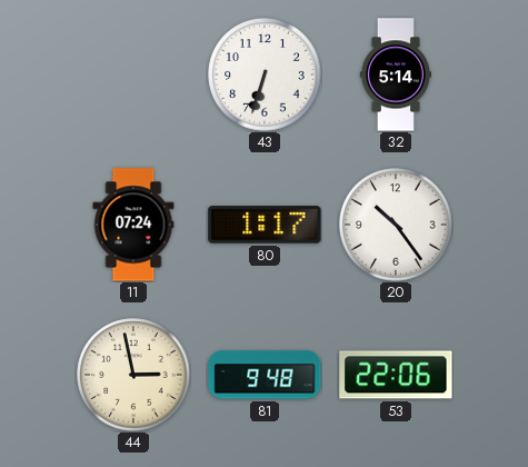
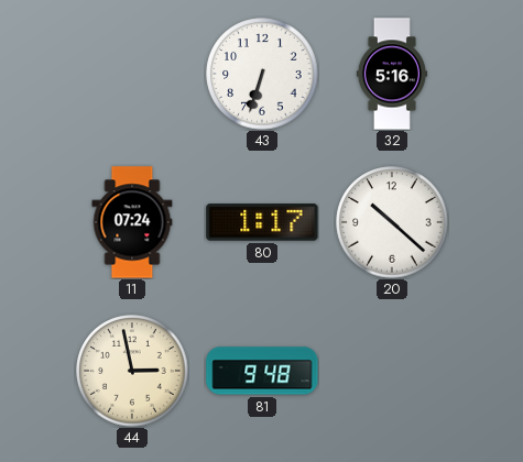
32: 5:14 -> 5:16
20: 10:24 -> 10:22
53: 22:06 -> none
